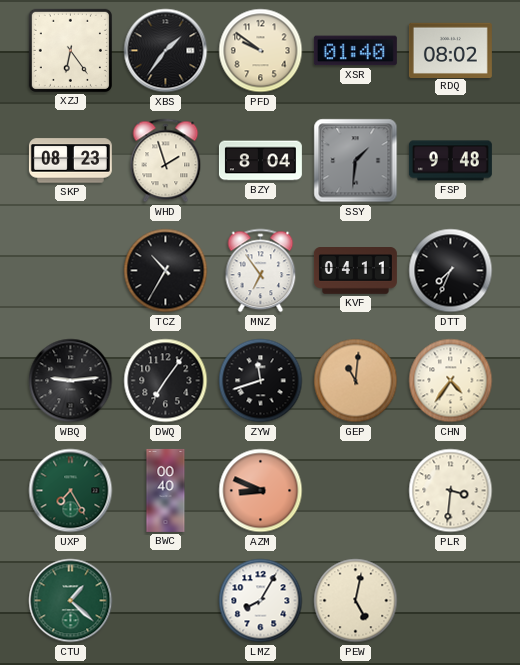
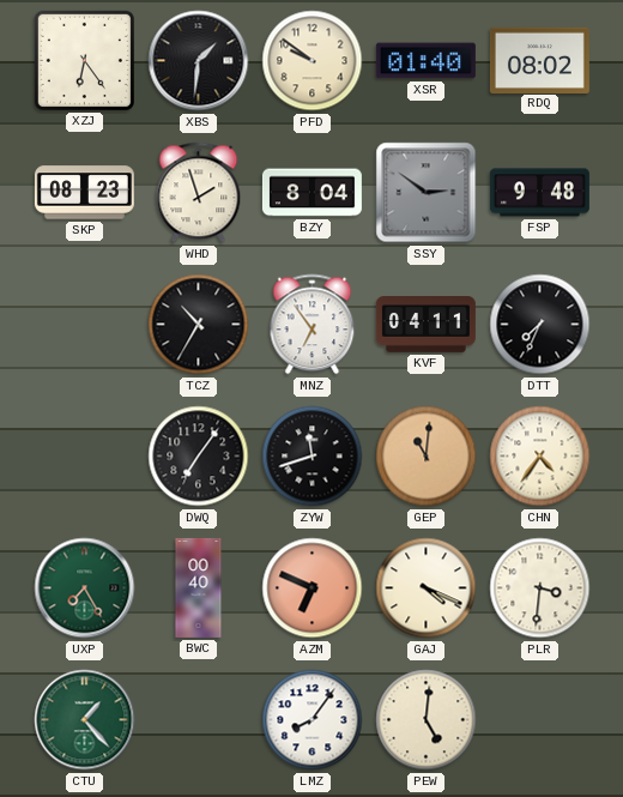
XBS: 1:36 -> 1:31
SSY: 1:31 -> 2:51
WBQ: 9:14 -> none
AZM: 8:49 -> 6:49
GAJ: none -> 4:19
CTU: 1:22 -> 1:23
LMZ: 8:05 -> 8:06
PEW: 5:02 -> 5:01
